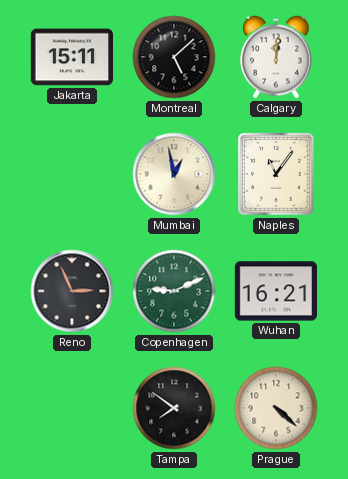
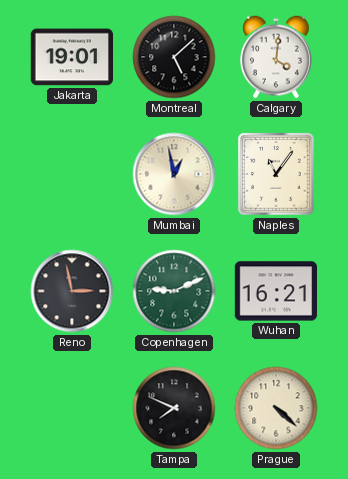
Jakarta: 15:11 -> 19:01
Calgary: 12:01 -> 4:01
Reno: 2:56 -> 2:58
Tampa: 7:51 -> 7:49
